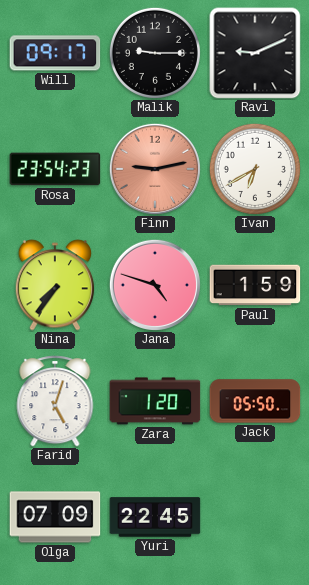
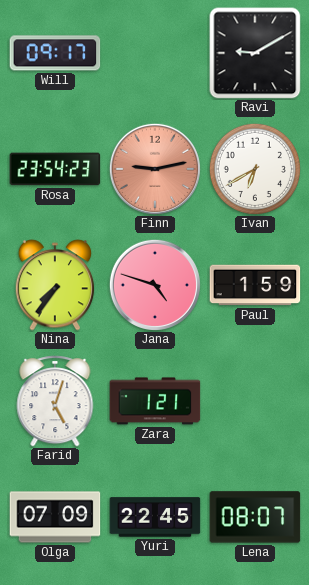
Malik: 9:15 -> none
Ravi: 9:11 -> 9:10
Zara: 1:20 -> 1:21
Jack: 05:50 -> none
Lena: none -> 08:07
